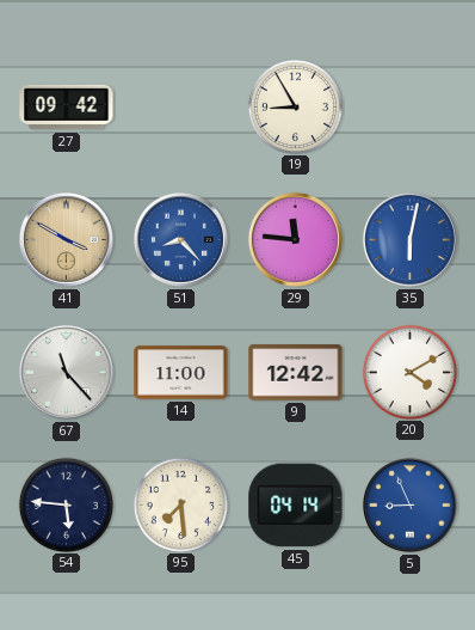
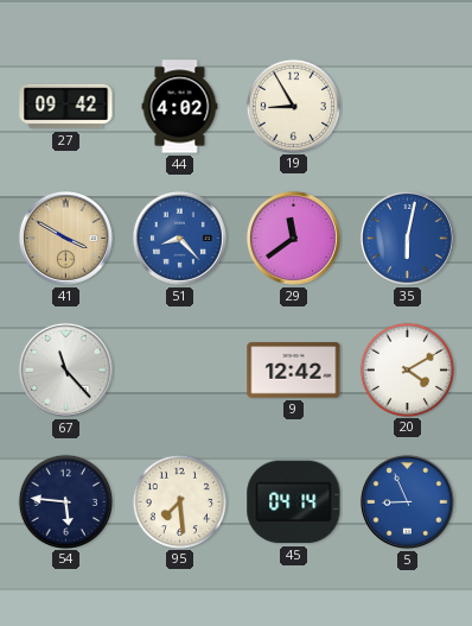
44: none -> 4:02
29: 11:46 -> 11:39
14: 11:00 -> none
